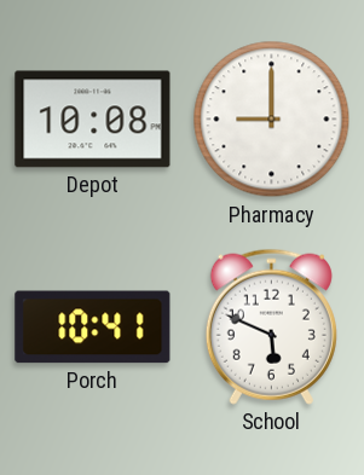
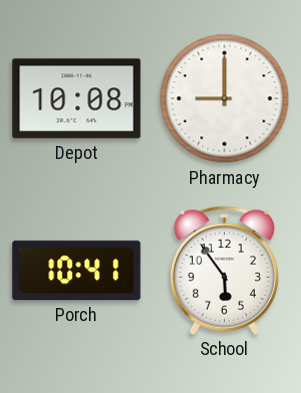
School: 5:49 -> 5:54
